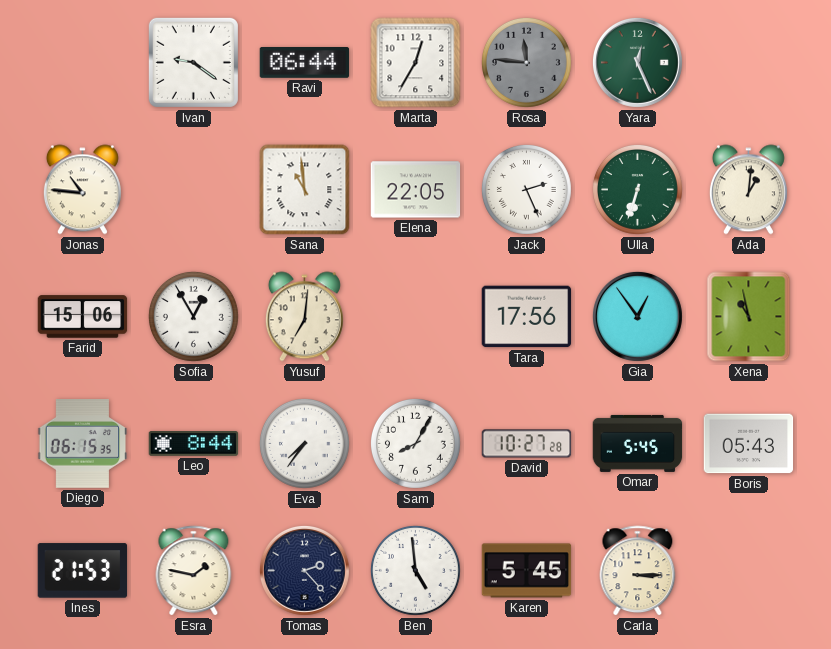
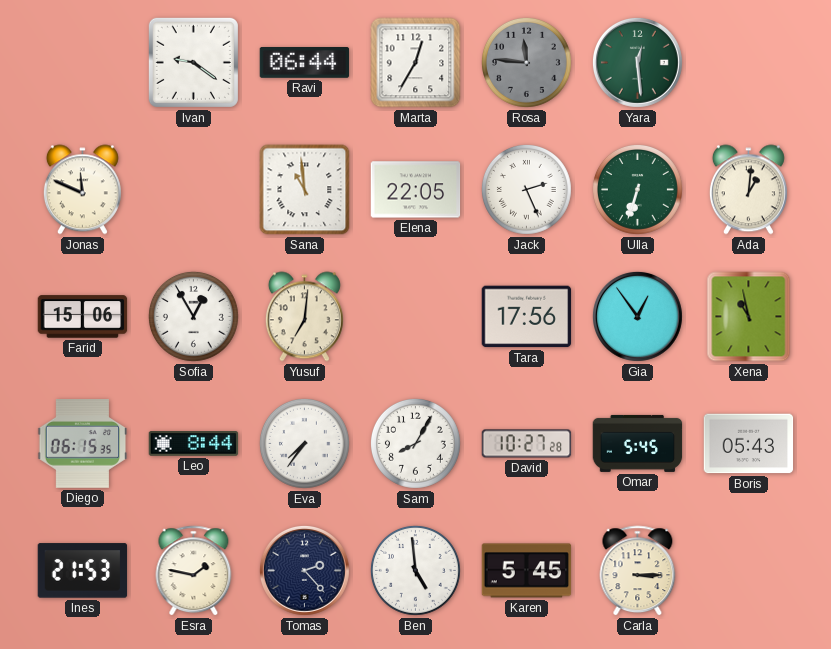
Yara: 12:26 -> 12:29
Jonas: 10:46 -> 11:49
